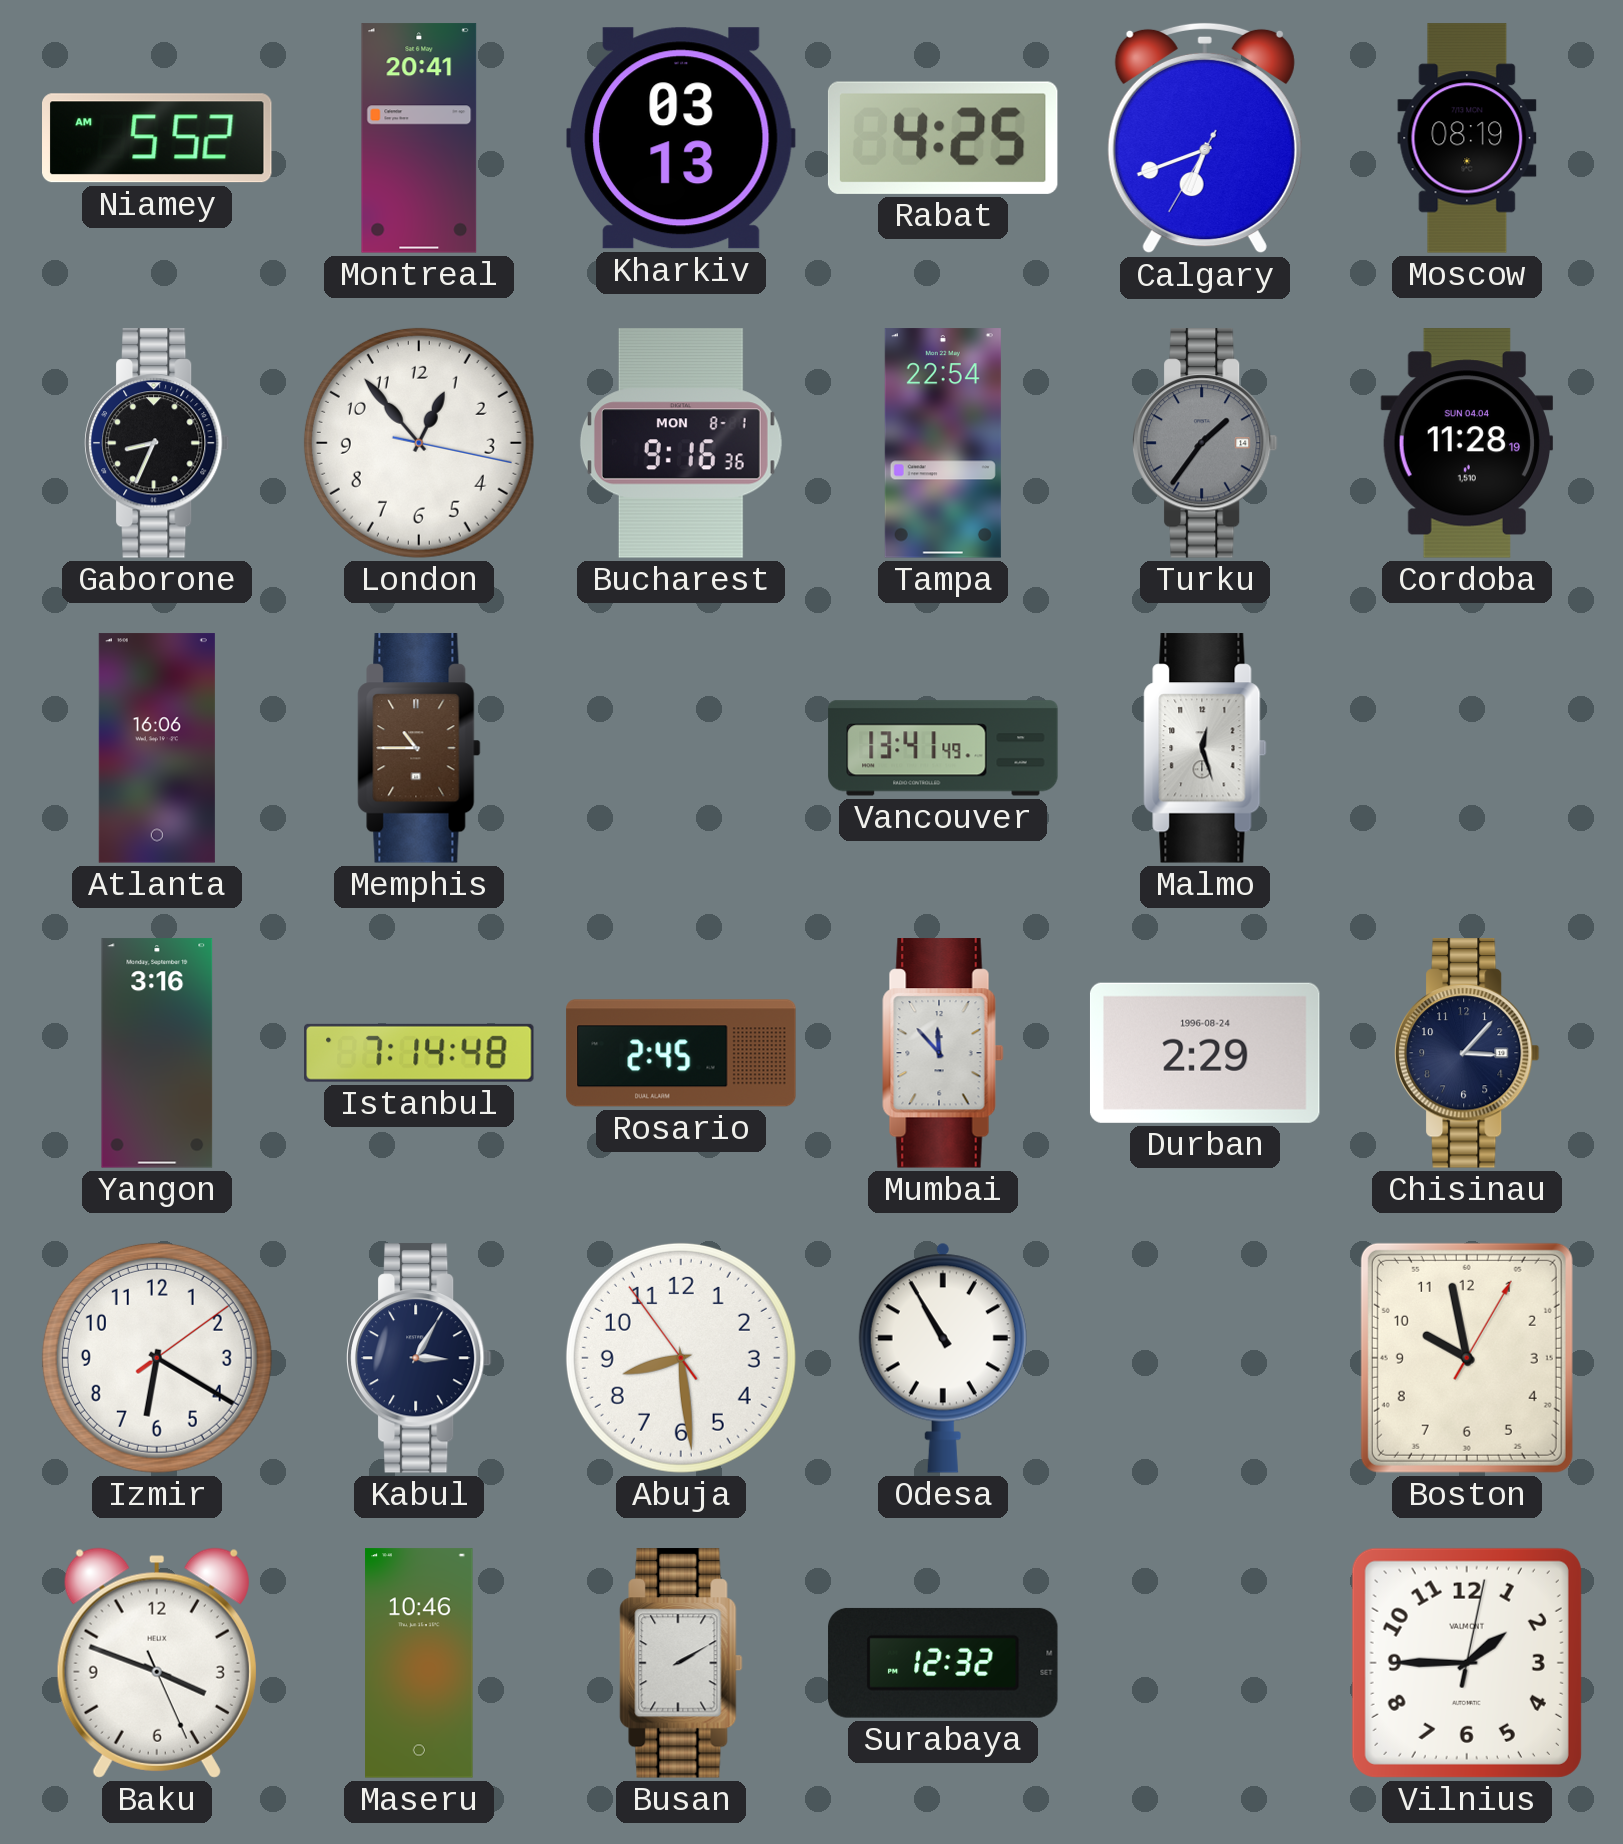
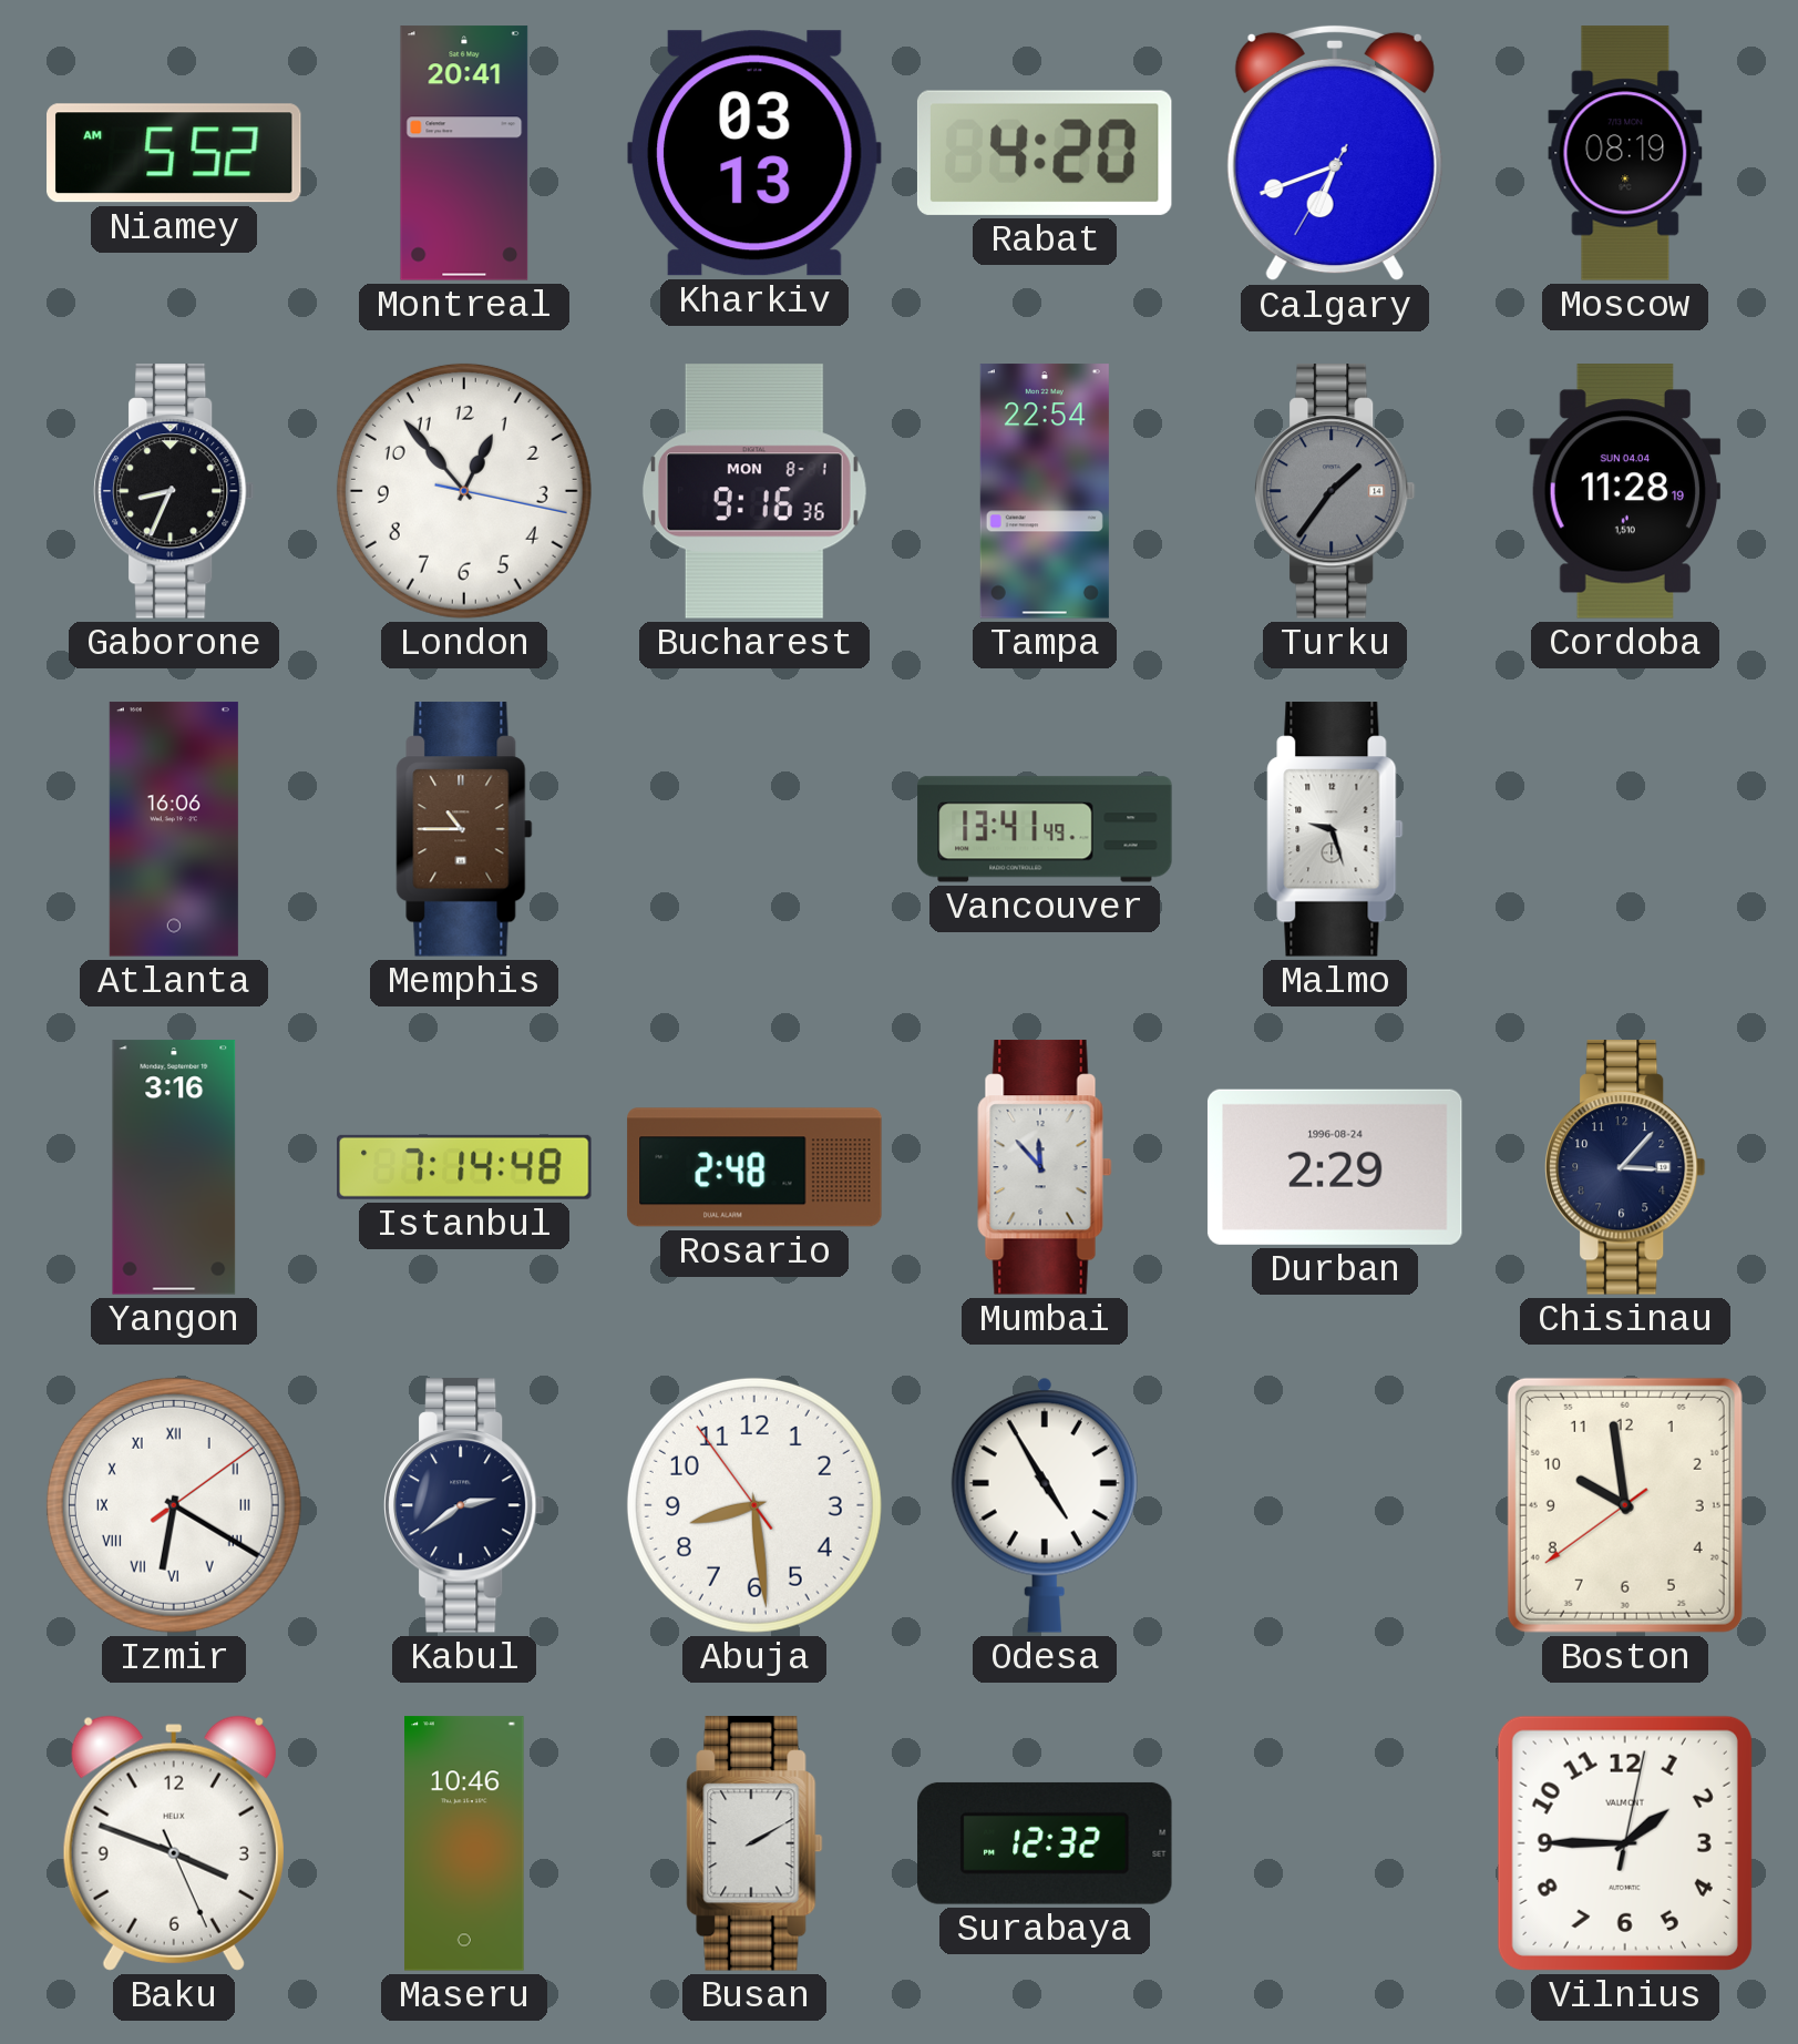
Rabat: 4:25 -> 4:20
Malmo: 12:27 -> 9:27
Rosario: 2:45 -> 2:48
Izmir numerals: Arabic -> Roman
Kabul: 3:05 -> 2:39
Odesa: 10:55 -> 4:55
Boston: 9:58:05 -> 9:58:39
